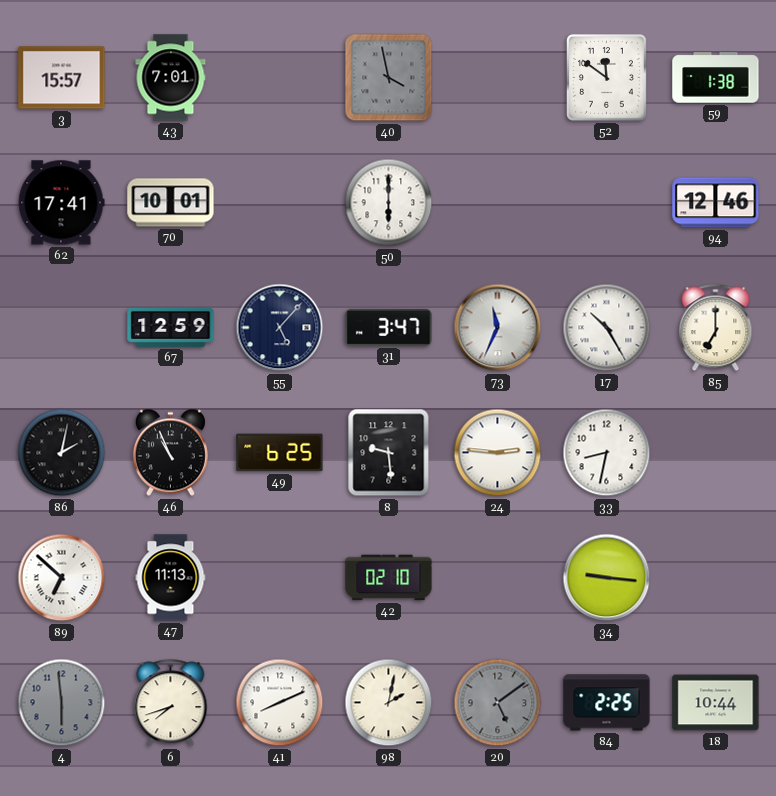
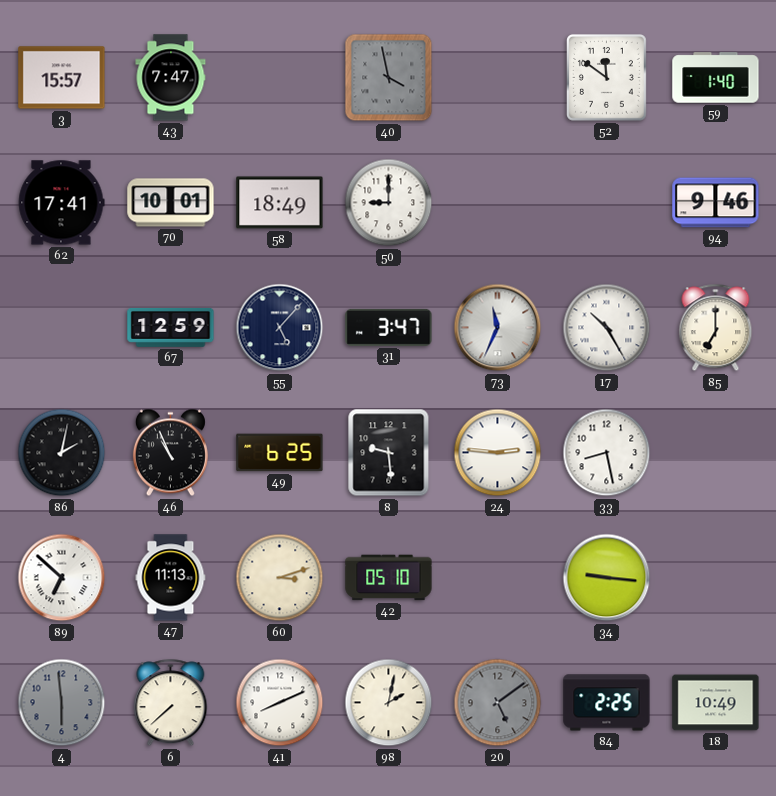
43: 7:01 -> 7:47
59: 1:38 -> 1:40
58: none -> 18:49
50: 6:00 -> 9:00
94: 12:46 -> 9:46
33: 8:32 -> 8:28
60: none -> 3:12
42: 02:10 -> 05:10
6: 7:42 -> 7:38
18: 10:44 -> 10:49
